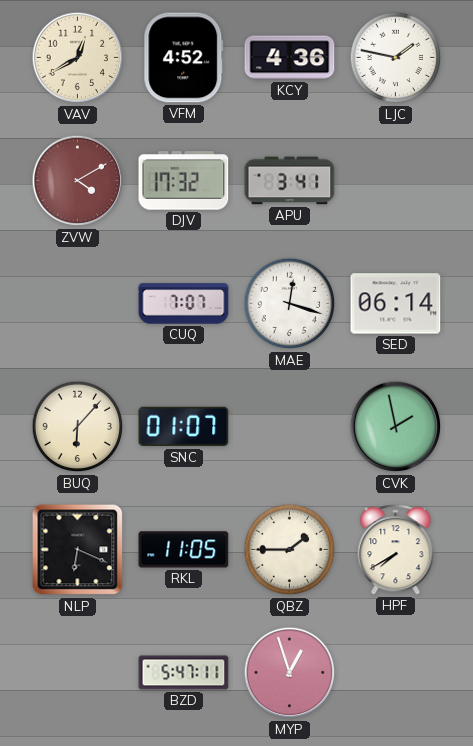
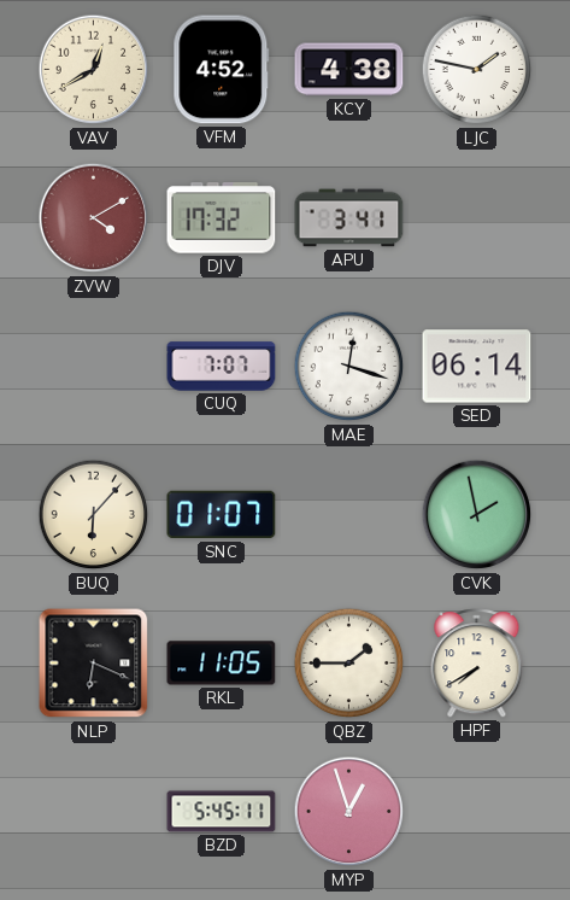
KCY: 4:36 -> 4:38
BZD: 5:47 -> 5:45
